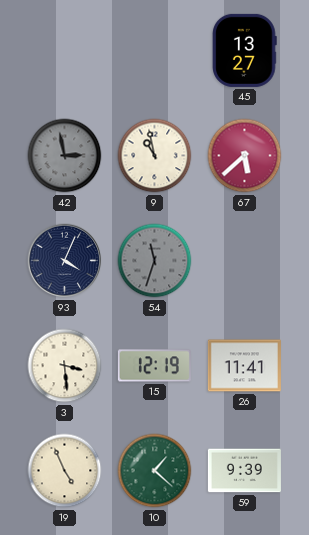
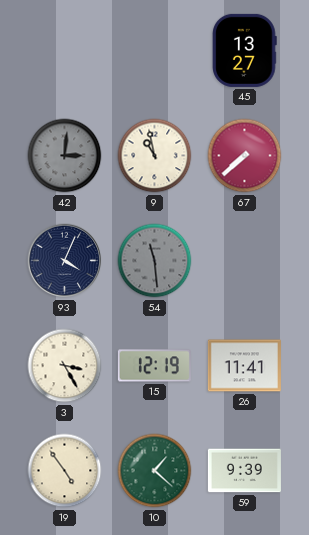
42: 2:58 -> 3:01
67: 5:38 -> 7:38
54: 11:33 -> 11:29
3: 3:29 -> 3:25
19: 4:56 -> 4:54
